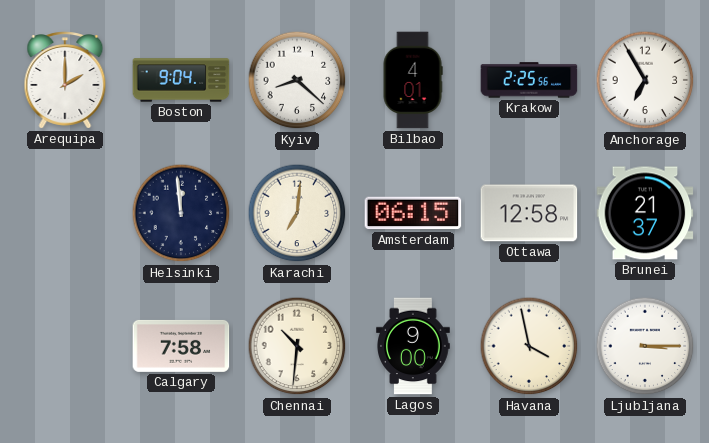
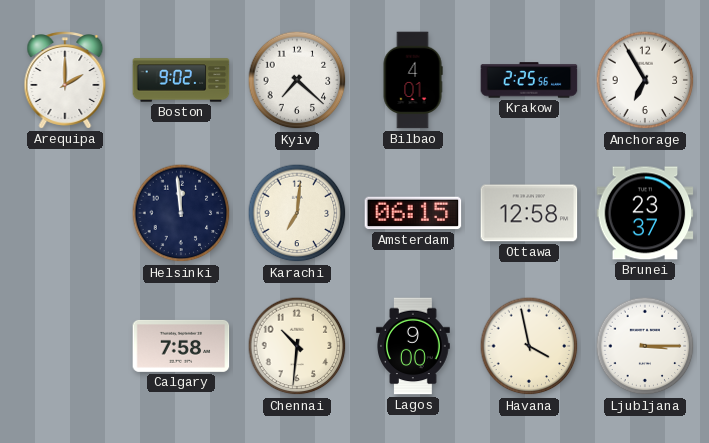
Boston: 9:04 -> 9:02
Kyiv: 8:22 -> 7:22
Brunei: 21:37 -> 23:37
